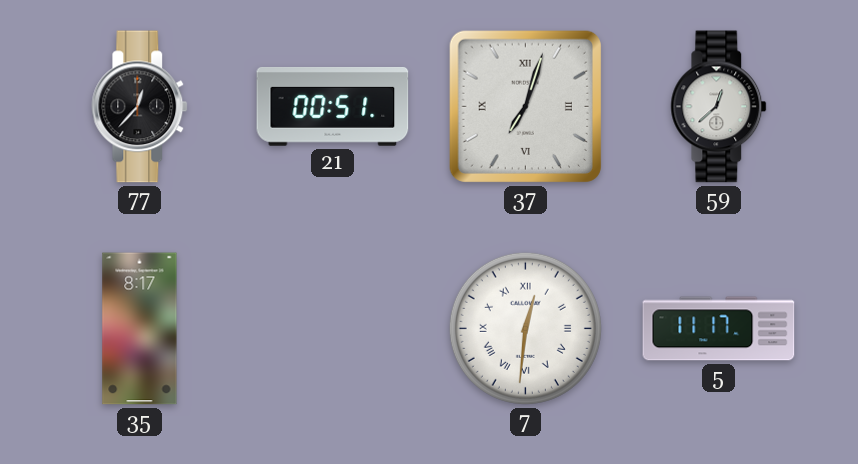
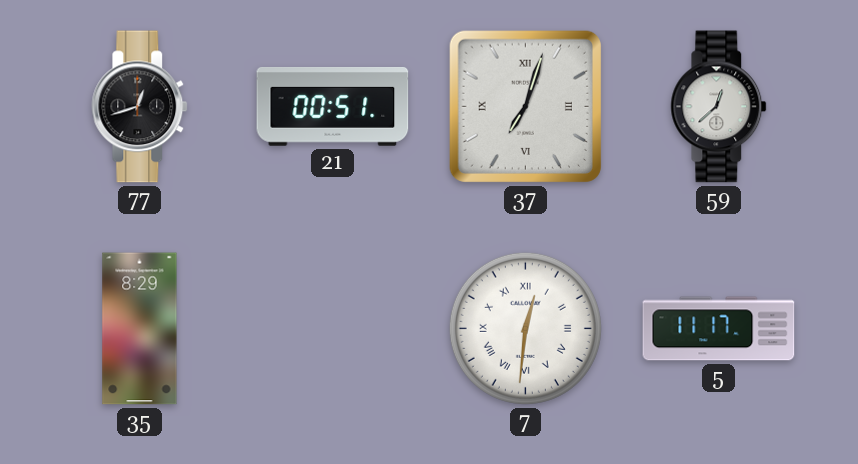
77: 12:37 -> 12:42
35: 8:17 -> 8:29
